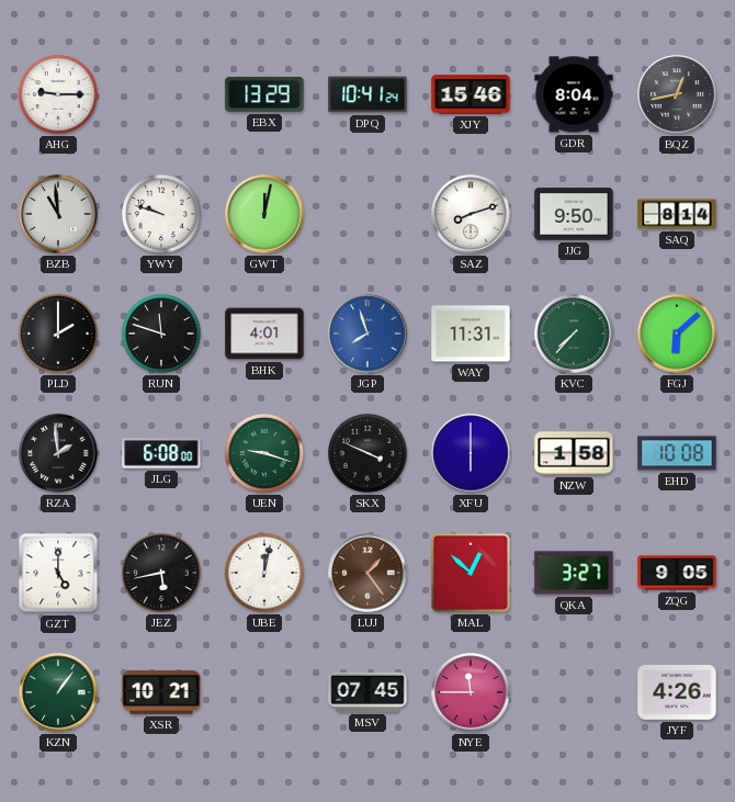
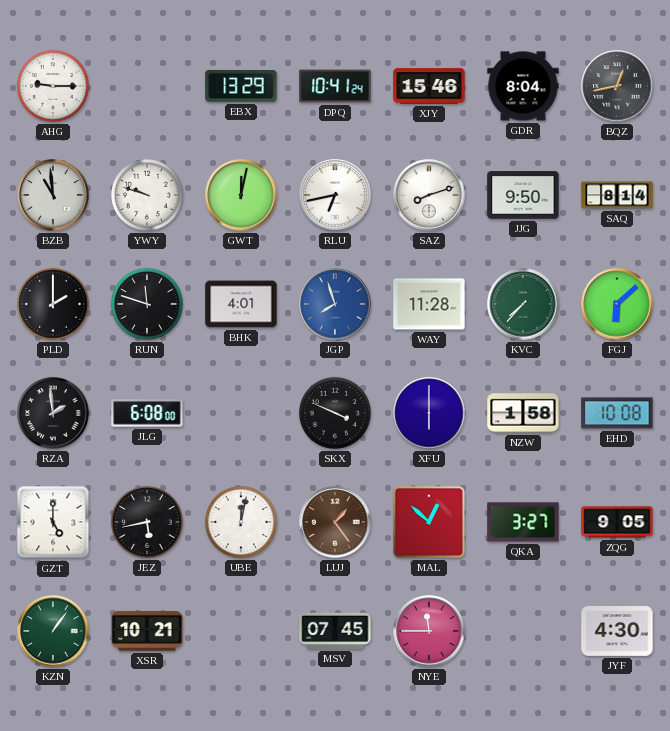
RLU: none -> 6:43
WAY: 11:31 -> 11:28
UEN: 9:18 -> none
JYF: 4:26 -> 4:30
